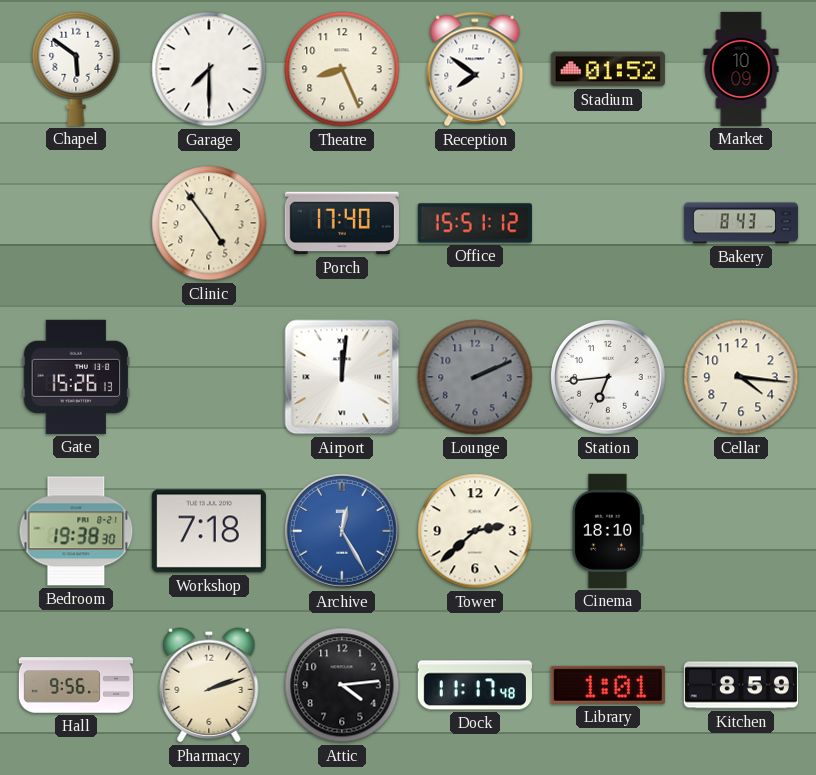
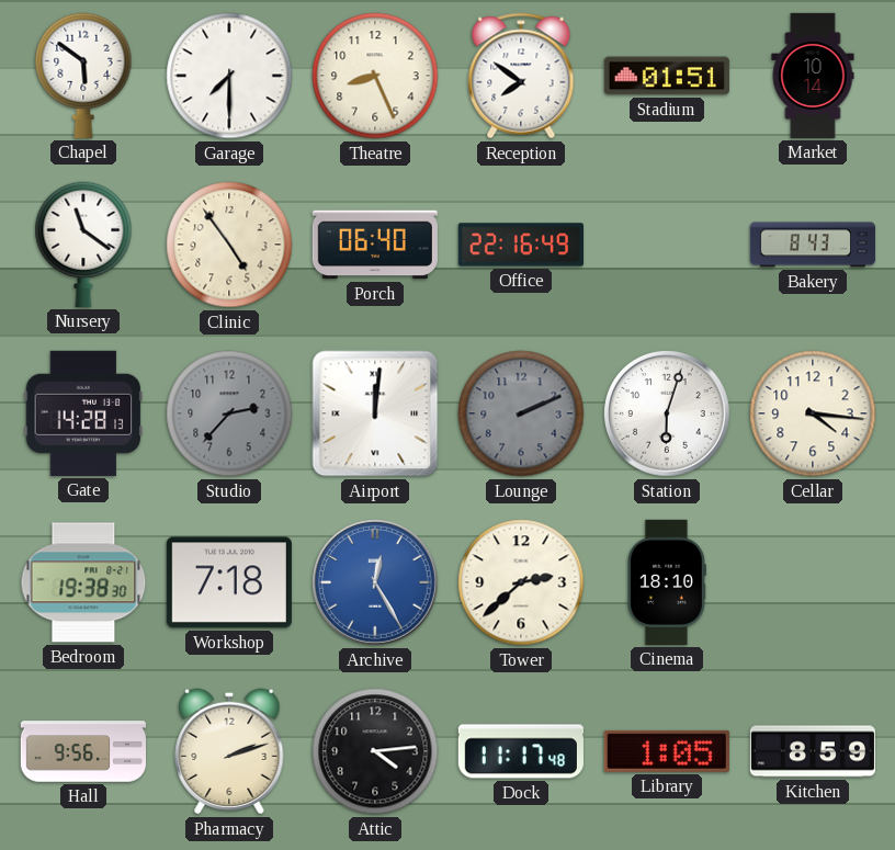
Stadium: 01:52 -> 01:51
Market: 10:09 -> 10:14
Nursery: none -> 11:21
Porch: 17:40 -> 06:40
Office: 15:51 -> 22:16
Gate: 15:26 -> 14:28
Studio: none -> 2:37
Station: 6:44 -> 6:03
Library: 1:01 -> 1:05
